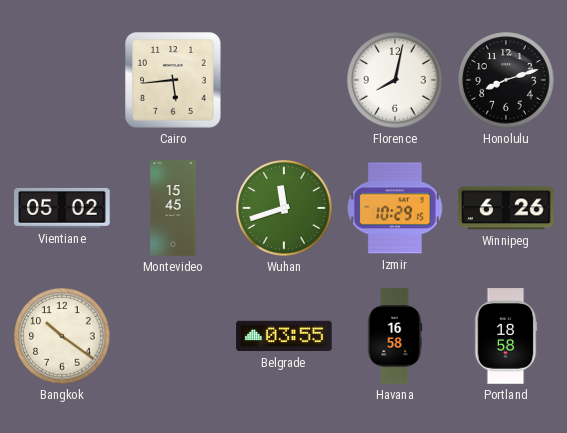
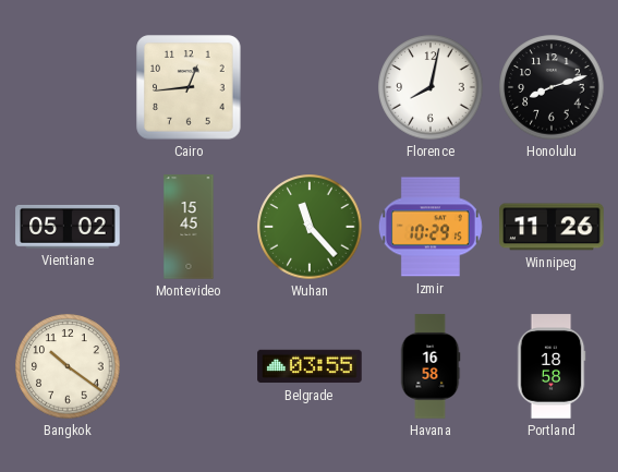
Cairo: 5:44 -> 12:44
Wuhan: 11:42 -> 11:23
Winnipeg: 6:26 -> 11:26
